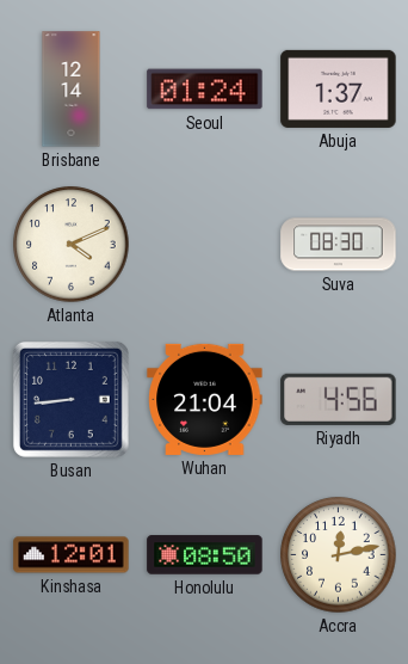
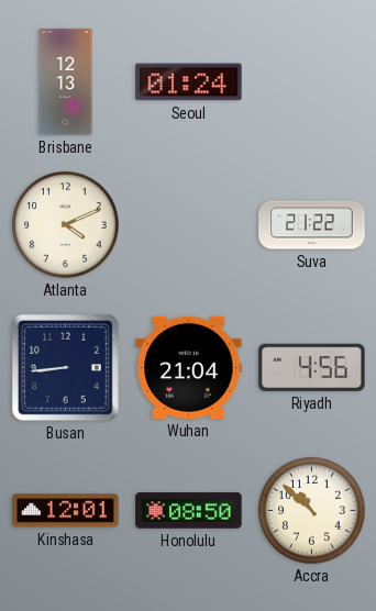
Brisbane: 12:14 -> 12:13
Abuja: 1:37 -> none
Suva: 08:30 -> 21:22
Accra: 12:13 -> 10:52
